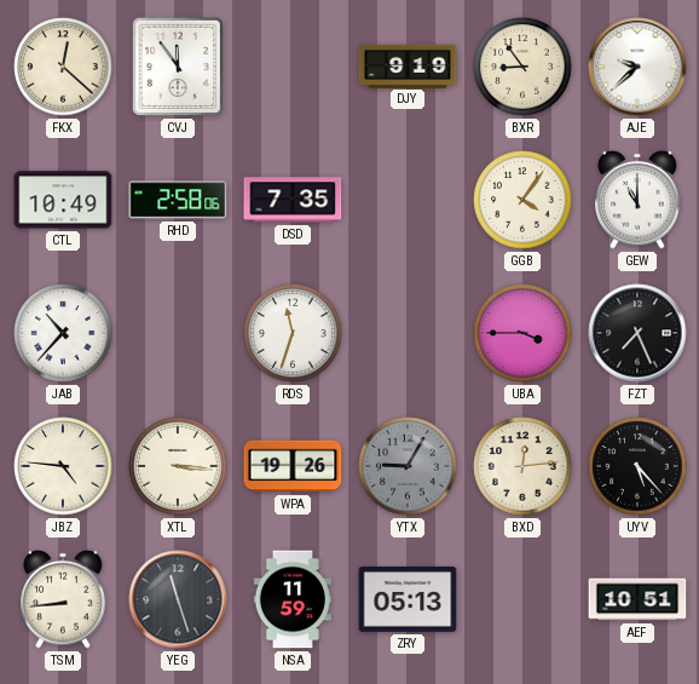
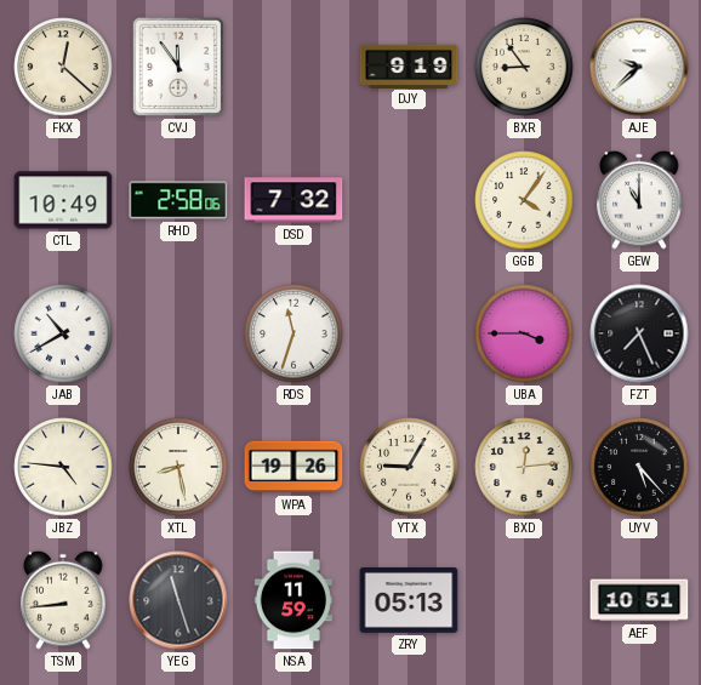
DSD: 7:35 -> 7:32
JAB: 10:37 -> 10:40
XTL: 3:16 -> 8:28
YTX dial: grey -> cream
